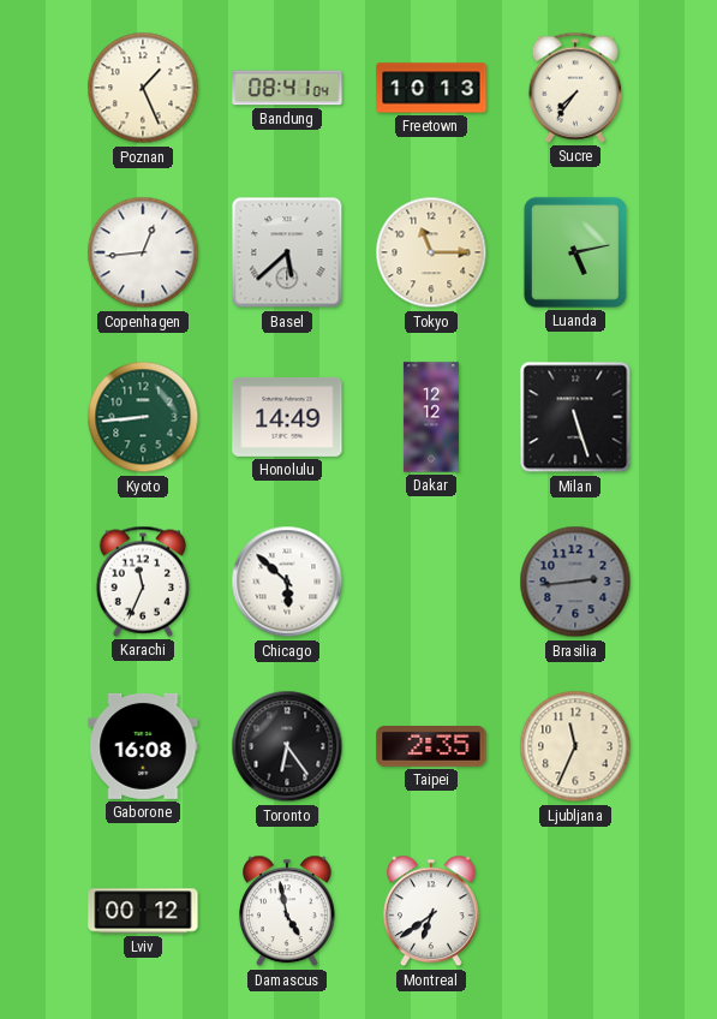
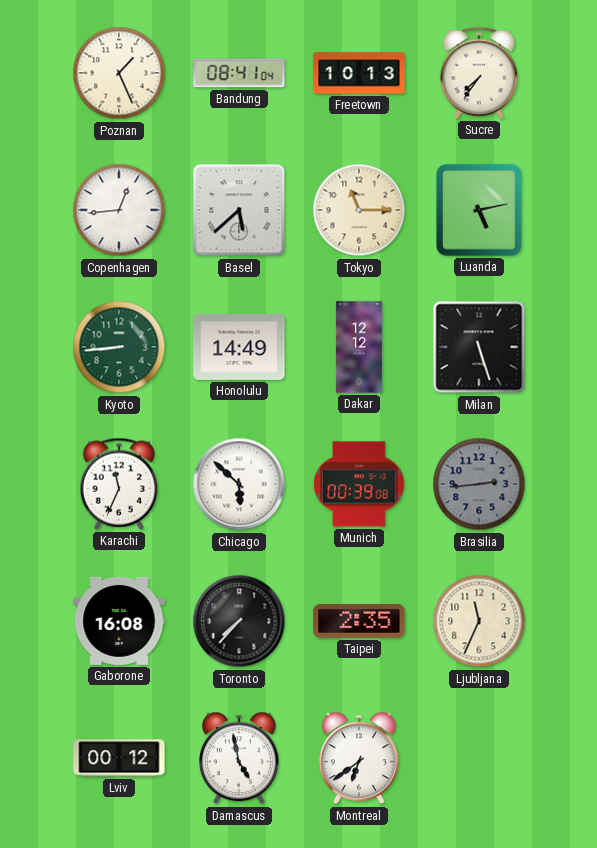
Munich: none -> 00:39
Toronto: 6:24 -> 7:37
